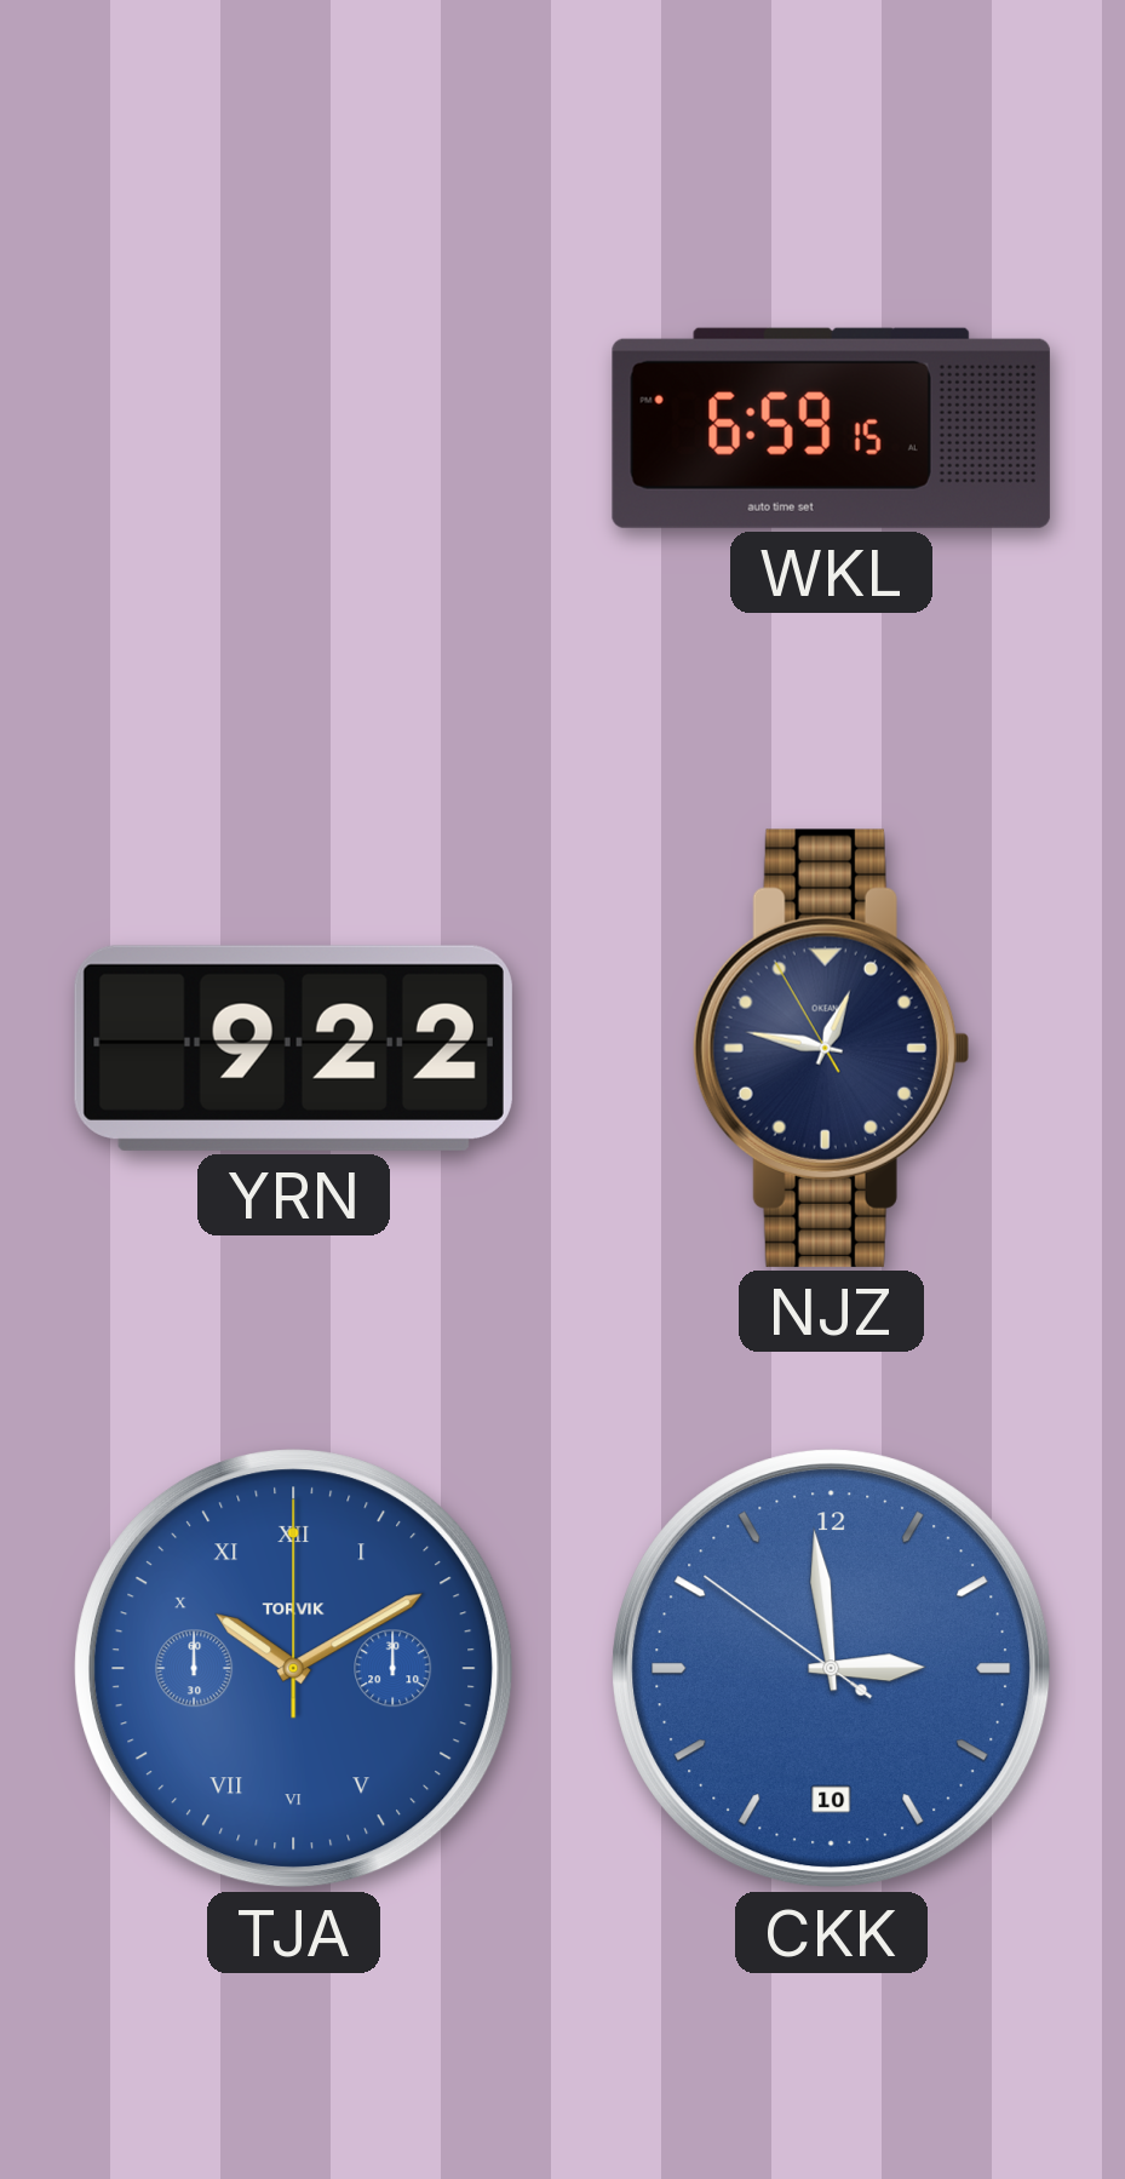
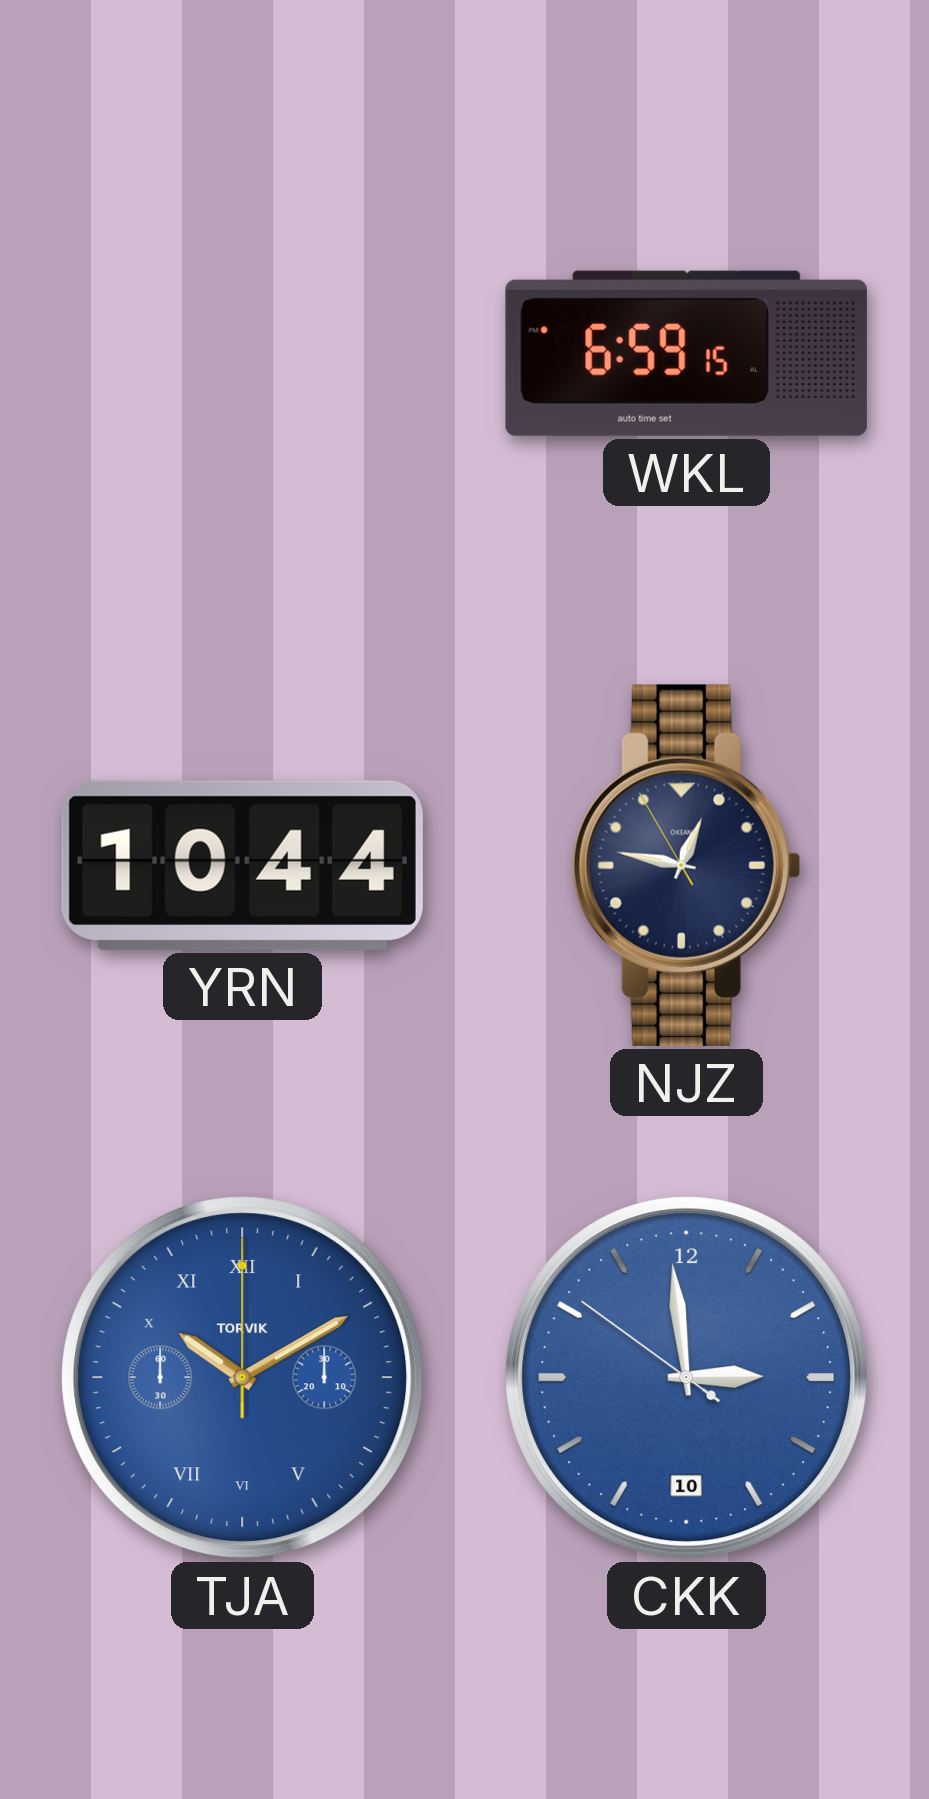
YRN: 9:22 -> 10:44
